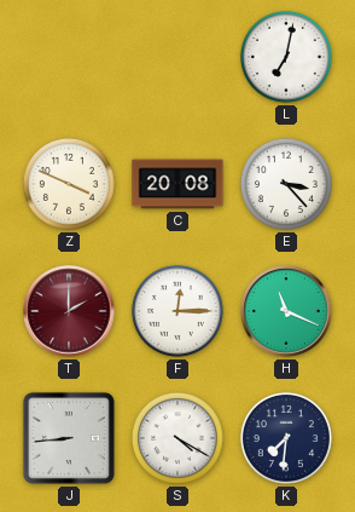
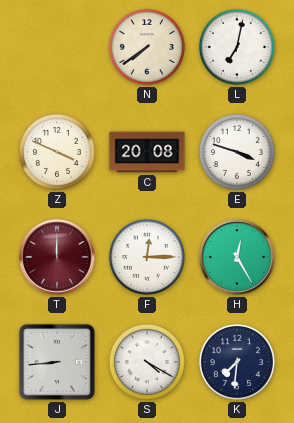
N: none -> 7:39
E: 3:23 -> 3:48
T: 2:00 -> 12:00
H: 11:19 -> 12:25
